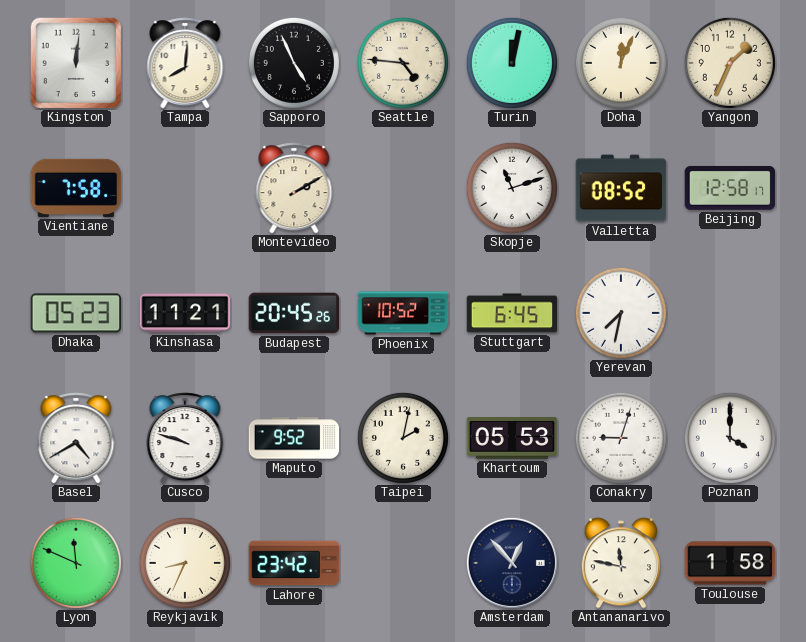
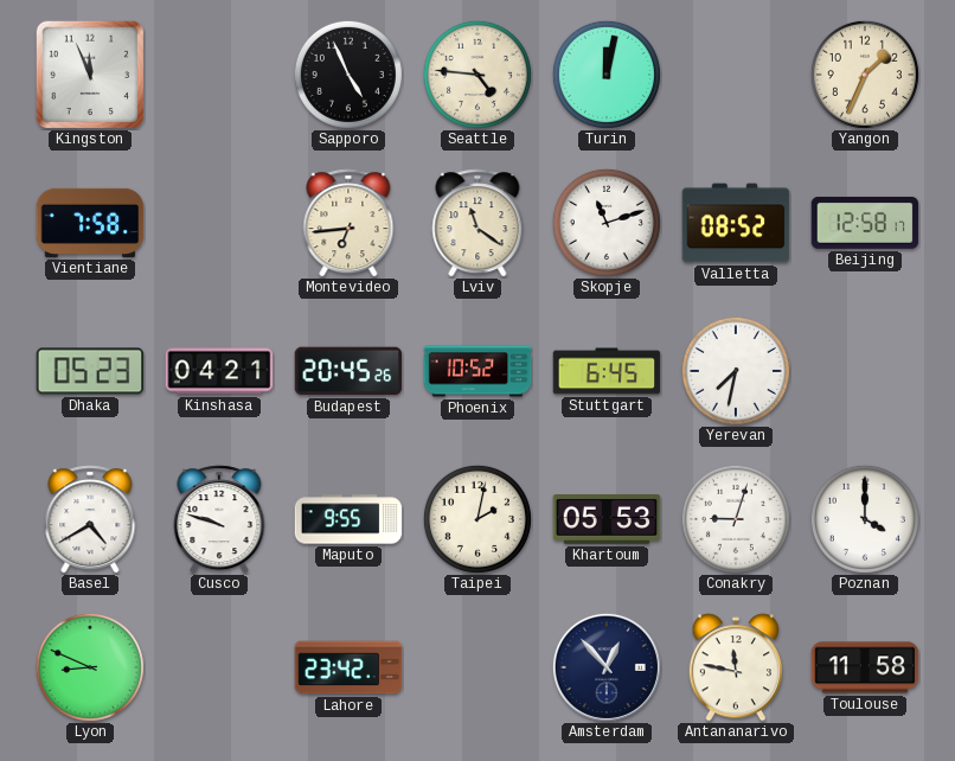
Kingston: 12:01 -> 11:56
Tampa: 8:01 -> none
Doha: 12:04 -> none
Montevideo: 2:10 -> 6:44
Lviv: none -> 11:21
Kinshasa: 11:21 -> 04:21
Maputo: 9:52 -> 9:55
Lyon: 11:49 -> 8:49
Reykjavik: 8:34 -> none
Toulouse: 1:58 -> 11:58
